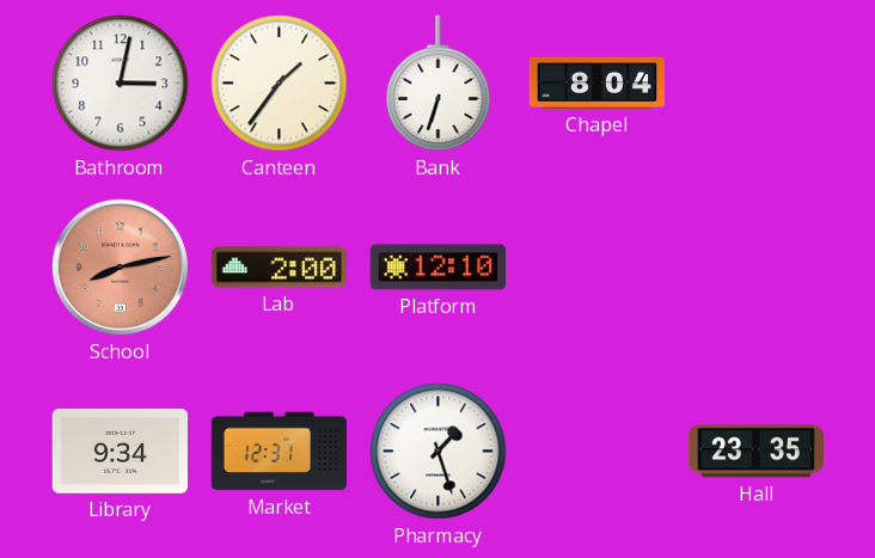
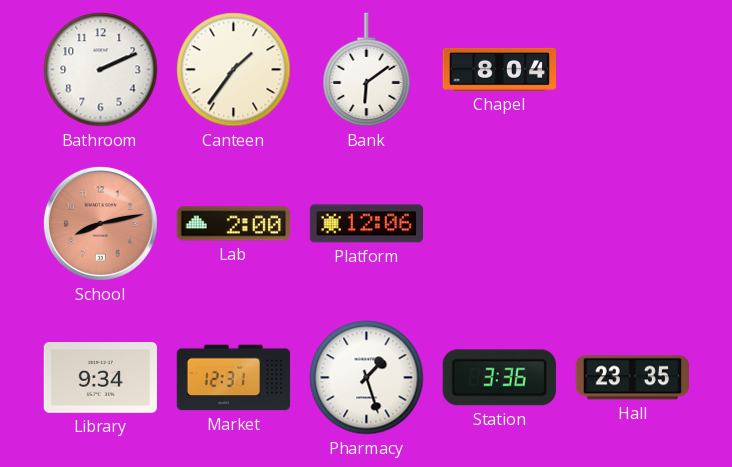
Bathroom: 3:02 -> 2:11
Bank: 6:33 -> 6:09
Platform: 12:10 -> 12:06
Station: none -> 3:36
